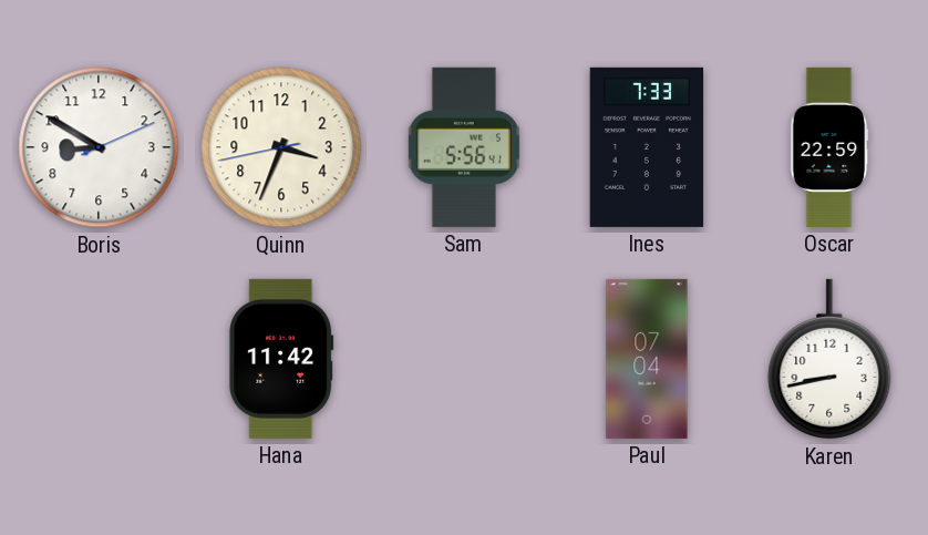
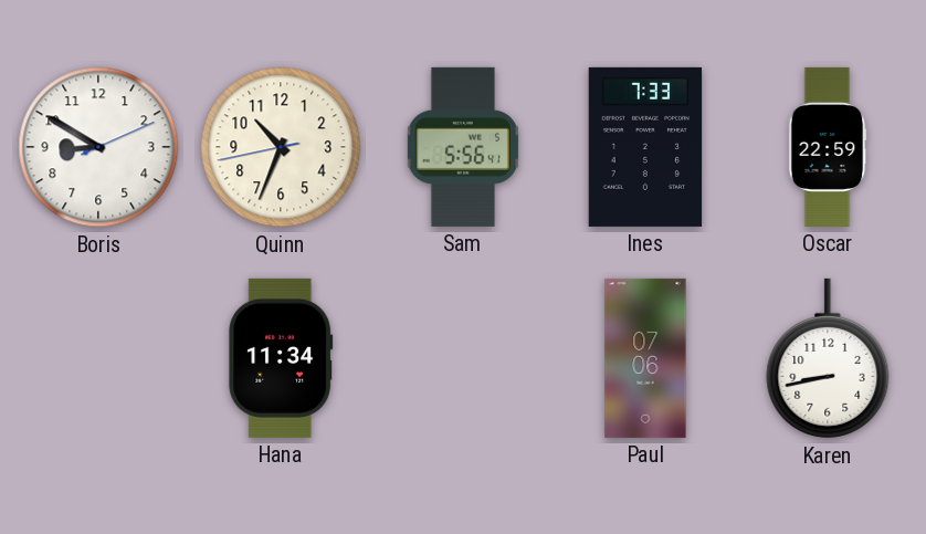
Quinn: 3:33 -> 10:33
Hana: 11:42 -> 11:34
Paul: 07:04 -> 07:06
